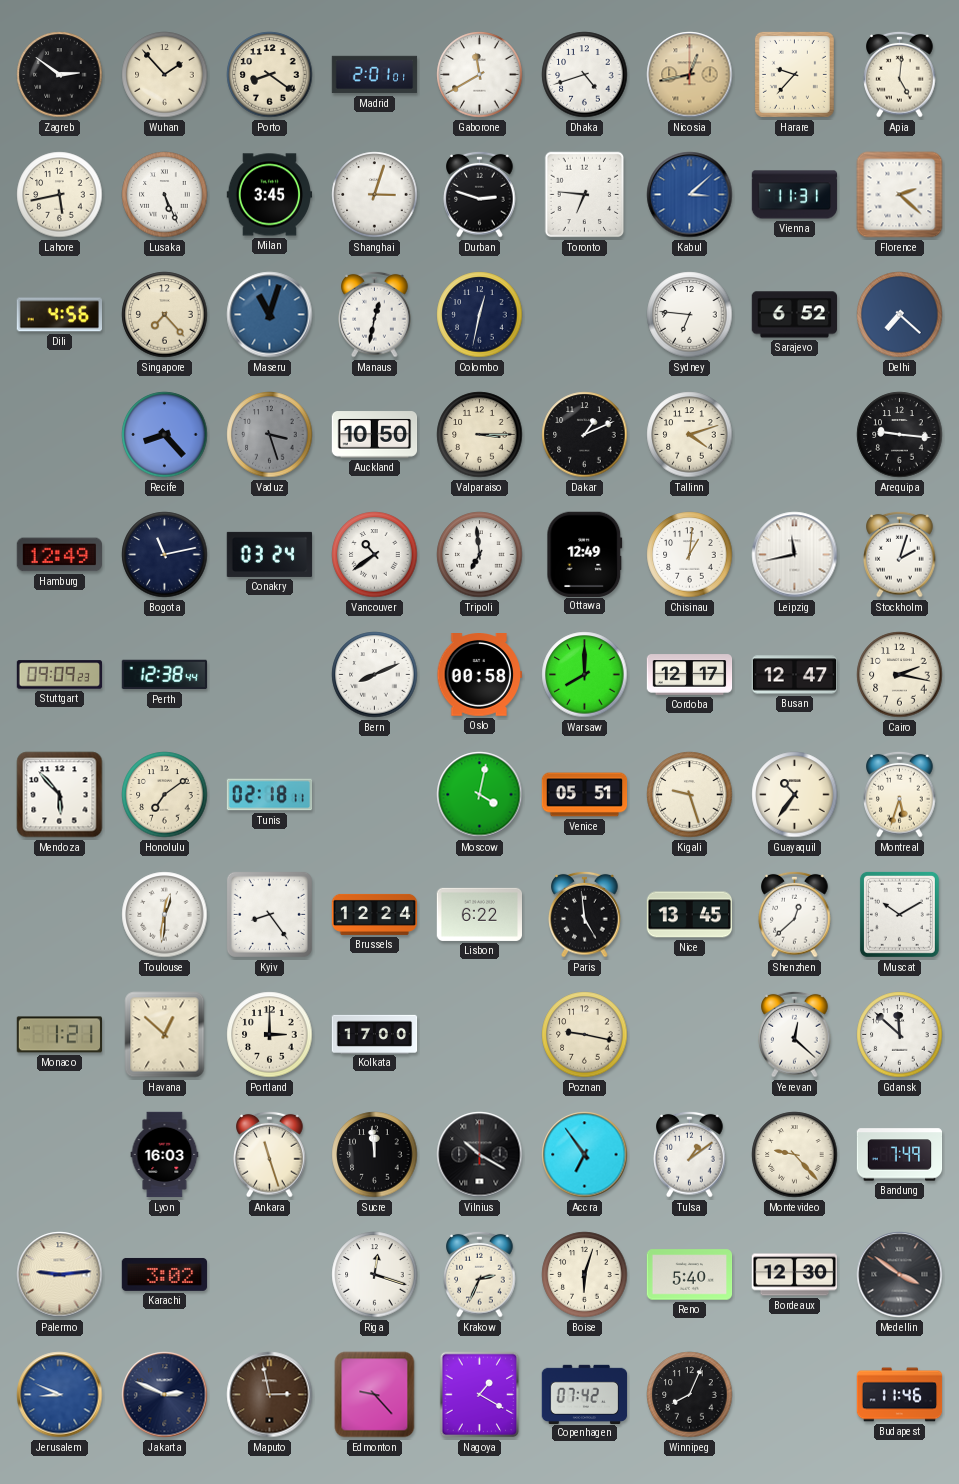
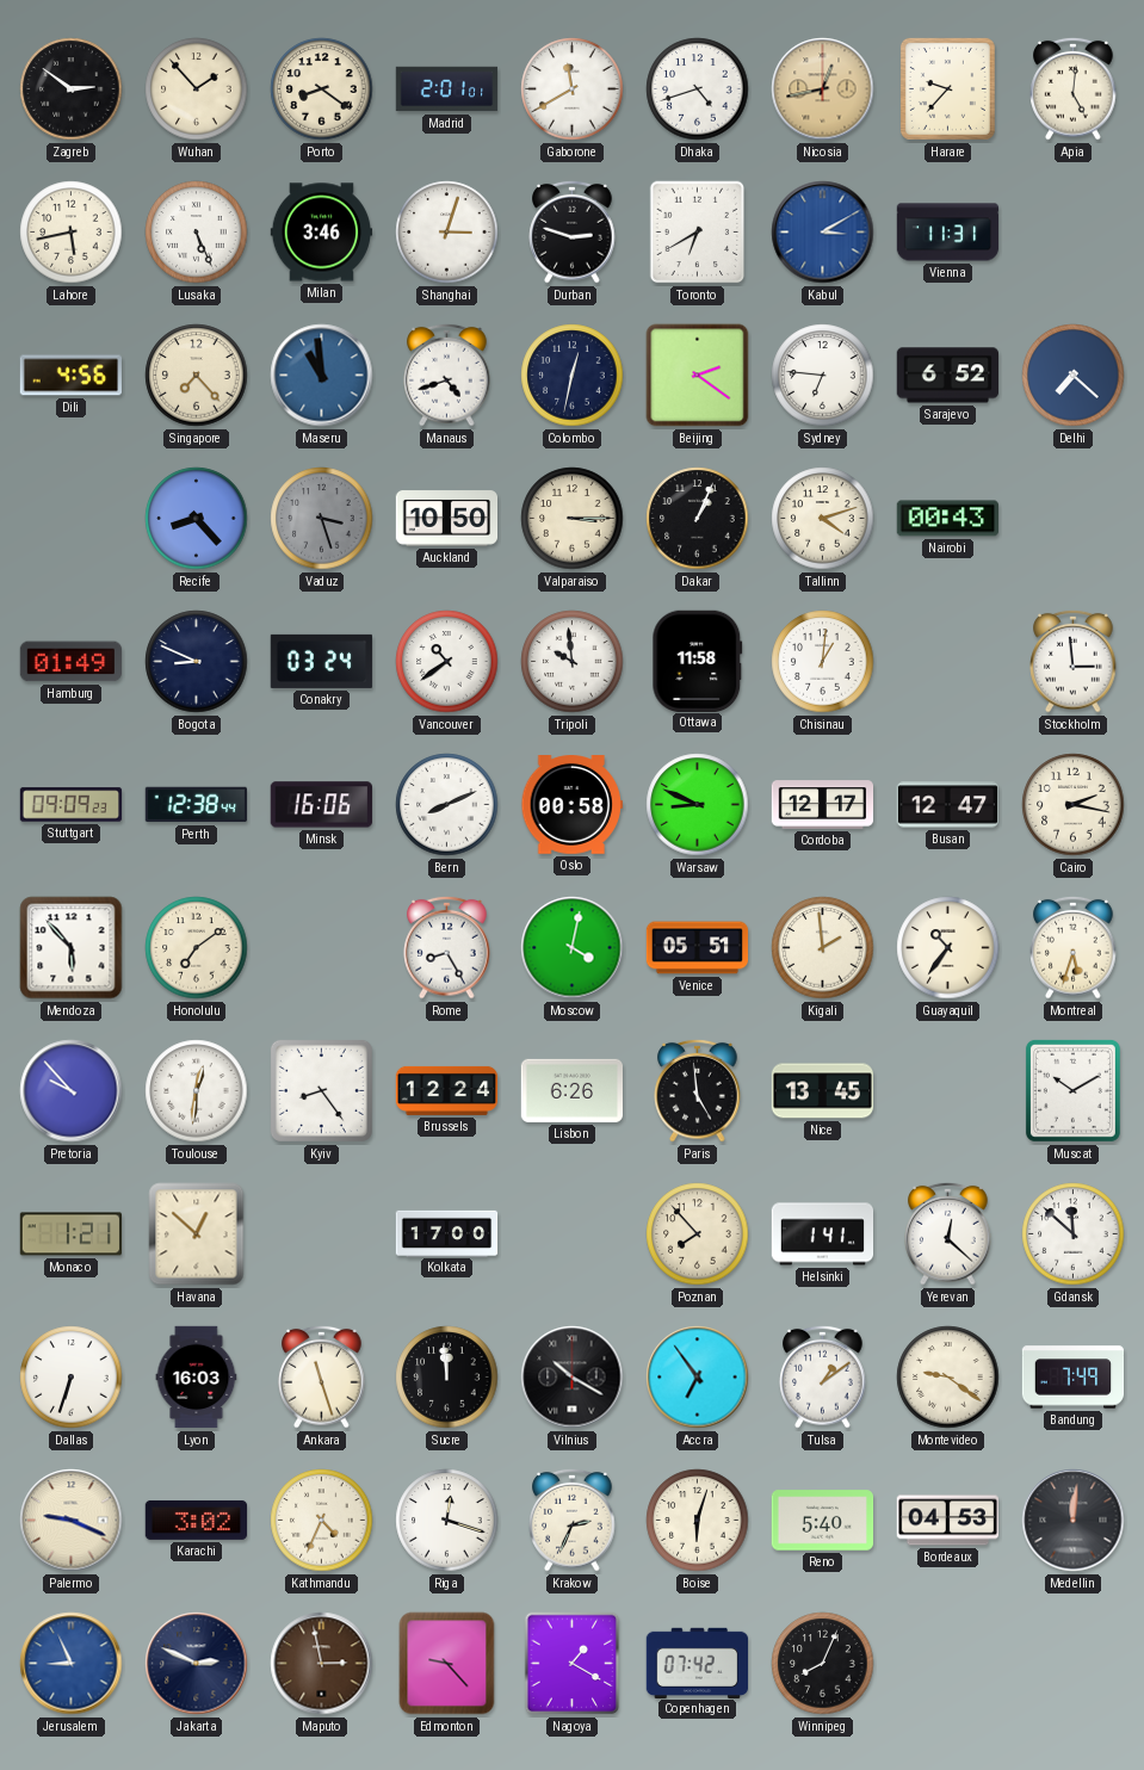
Milan: 3:45 -> 3:46
Toronto: 6:46 -> 6:40
Kabul: 3:08 -> 3:10
Florence: 2:22 -> none
Maseru: 11:03 -> 10:59
Manaus: 12:32 -> 4:42
Beijing: none -> 2:21
Dakar: 1:11 -> 1:04
Nairobi: none -> 00:43
Arequipa: 9:16 -> none
Hamburg: 12:49 -> 01:49
Bogota: 11:13 -> 8:49
Tripoli: 6:59 -> 9:59
Ottawa: 12:49 -> 11:58
Leipzig: 11:43 -> none
Stockholm: 2:03 -> 2:59
Minsk: none -> 16:06
Warsaw: 8:00 -> 8:49
Tunis: 02:18 -> none
Rome: none -> 8:25
Kigali: 9:27 -> 1:59
Pretoria: none -> 9:53
Lisbon: 6:22 -> 6:26
Shenzhen: 12:38 -> none
Portland: 3:00 -> none
Poznan: 9:17 -> 7:53
Helsinki: none -> 1:41
Dallas: none -> 6:33
Montevideo: 9:23 -> 9:21
Palermo: 9:14 -> 9:19
Kathmandu: none -> 4:34
Bordeaux: 12:30 -> 04:53
Medellin: 3:51 -> 12:01
Jerusalem: 8:49 -> 8:56
Budapest: 11:46 -> none
